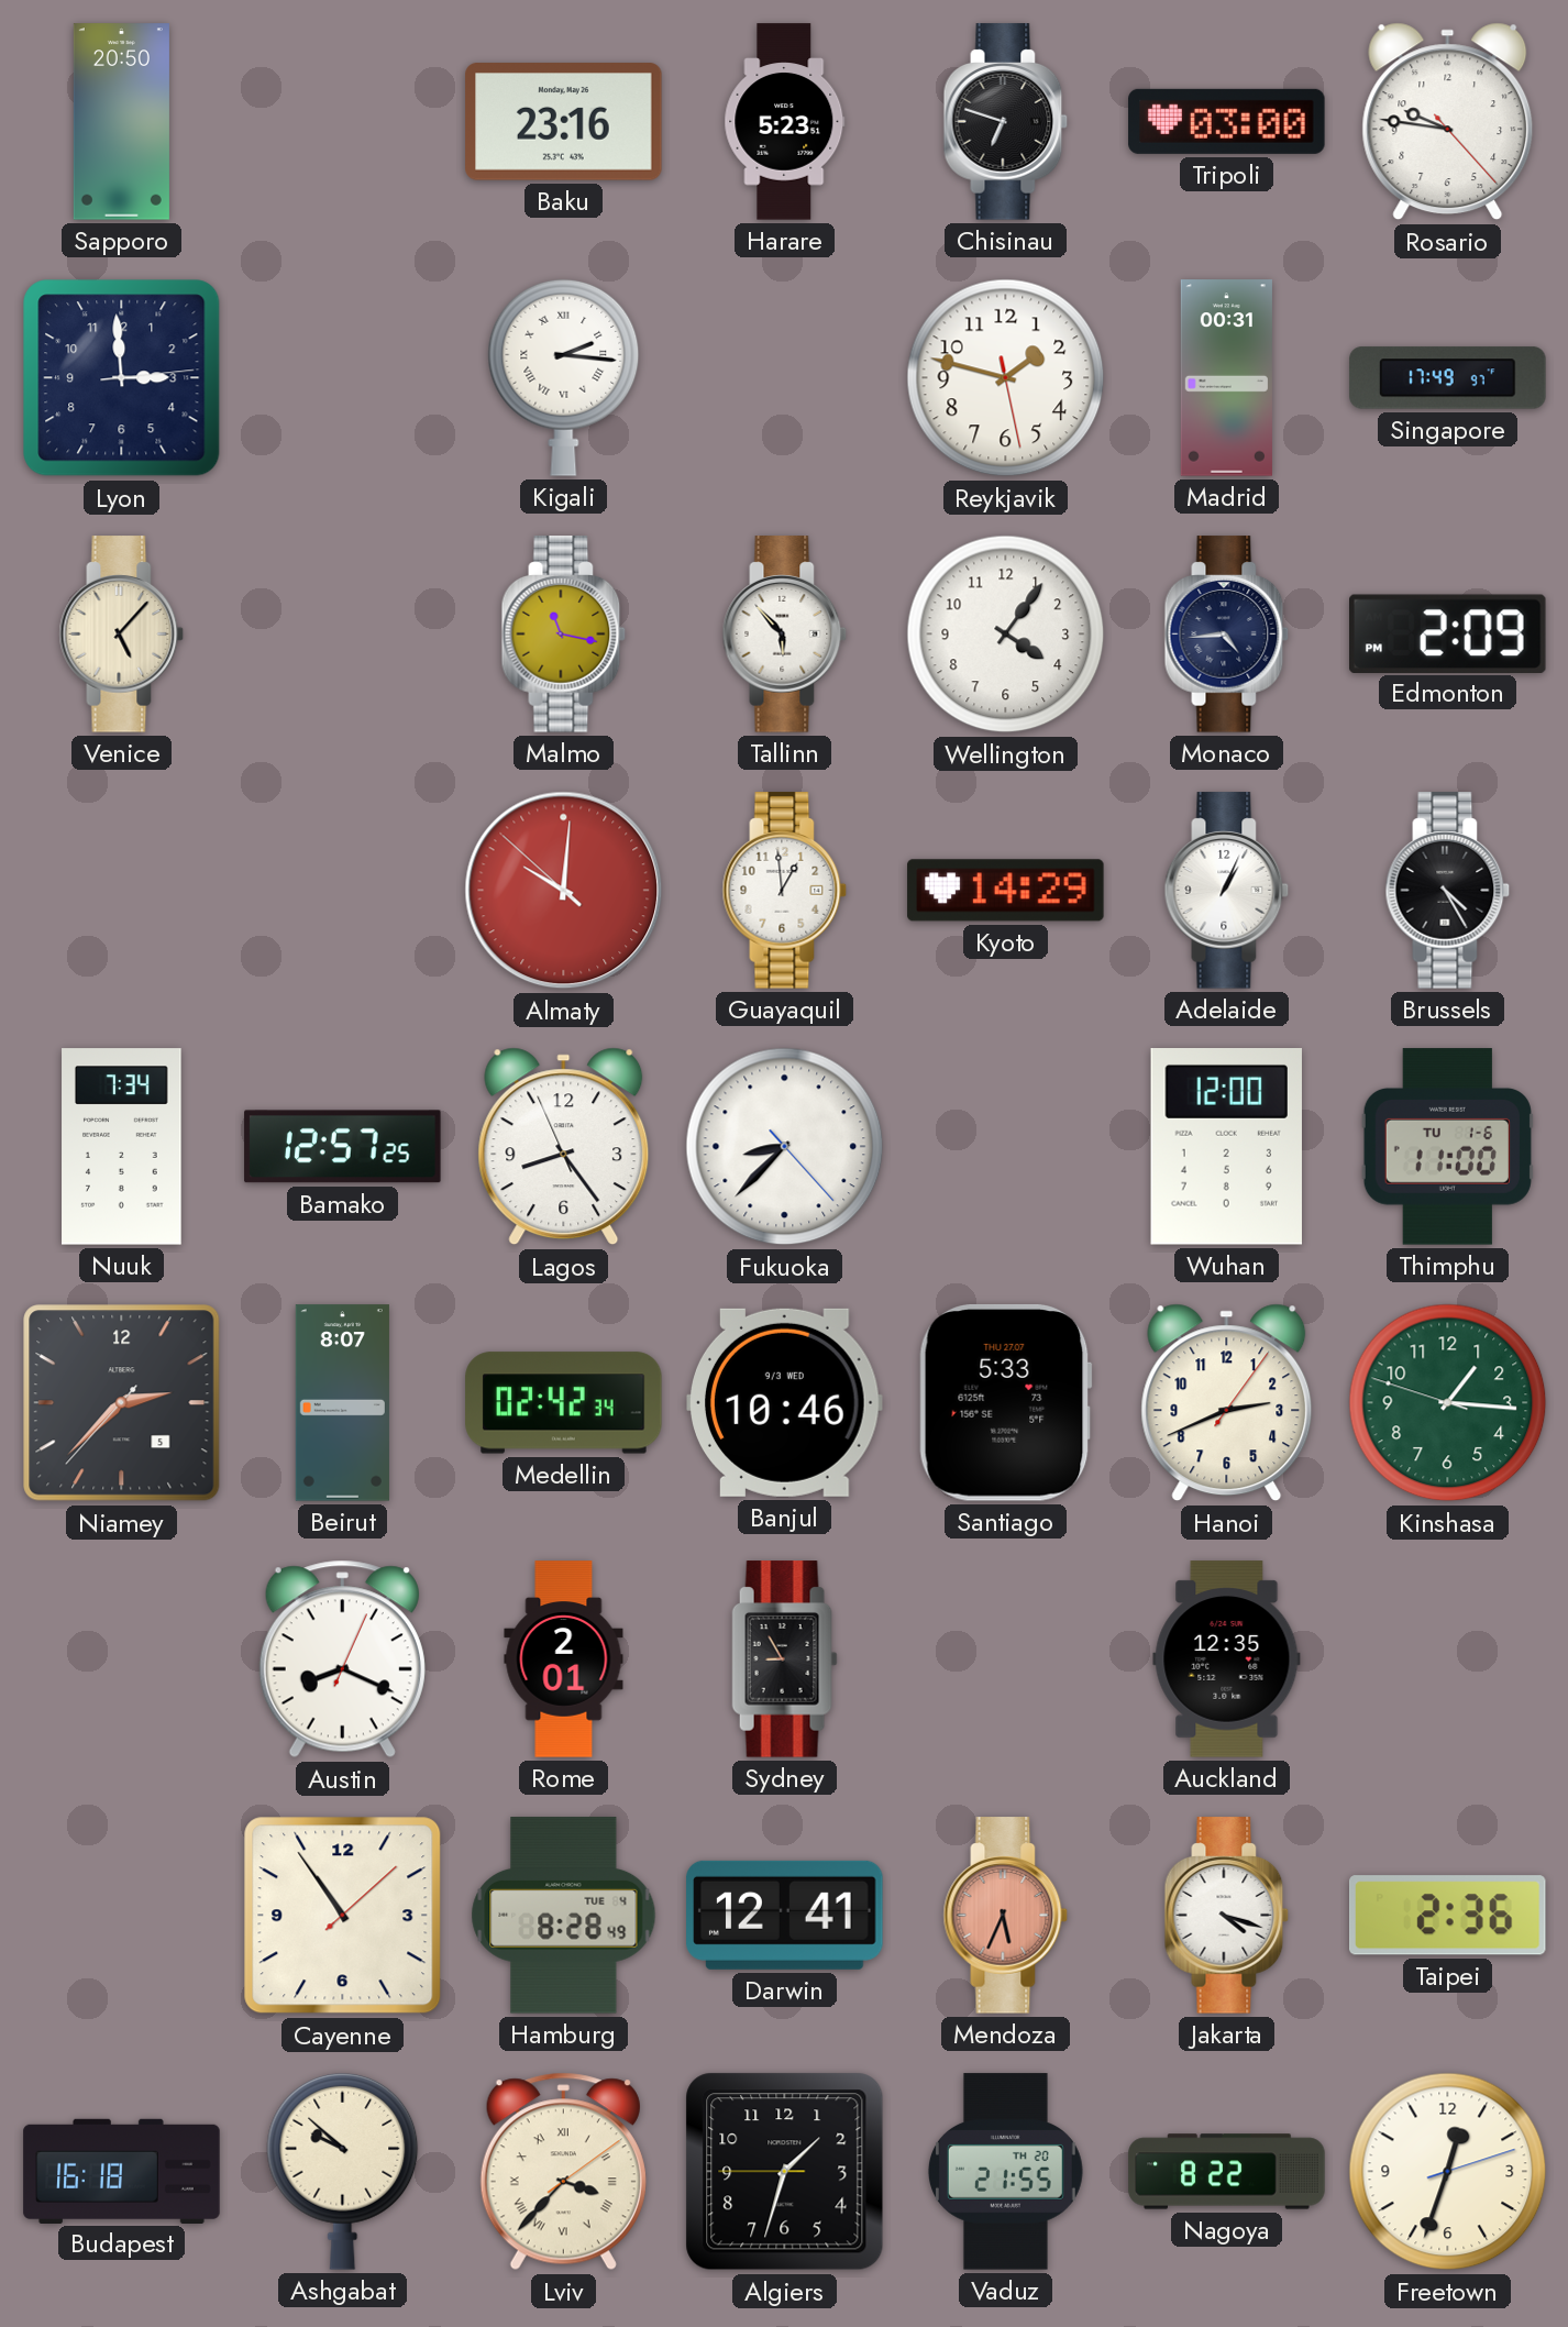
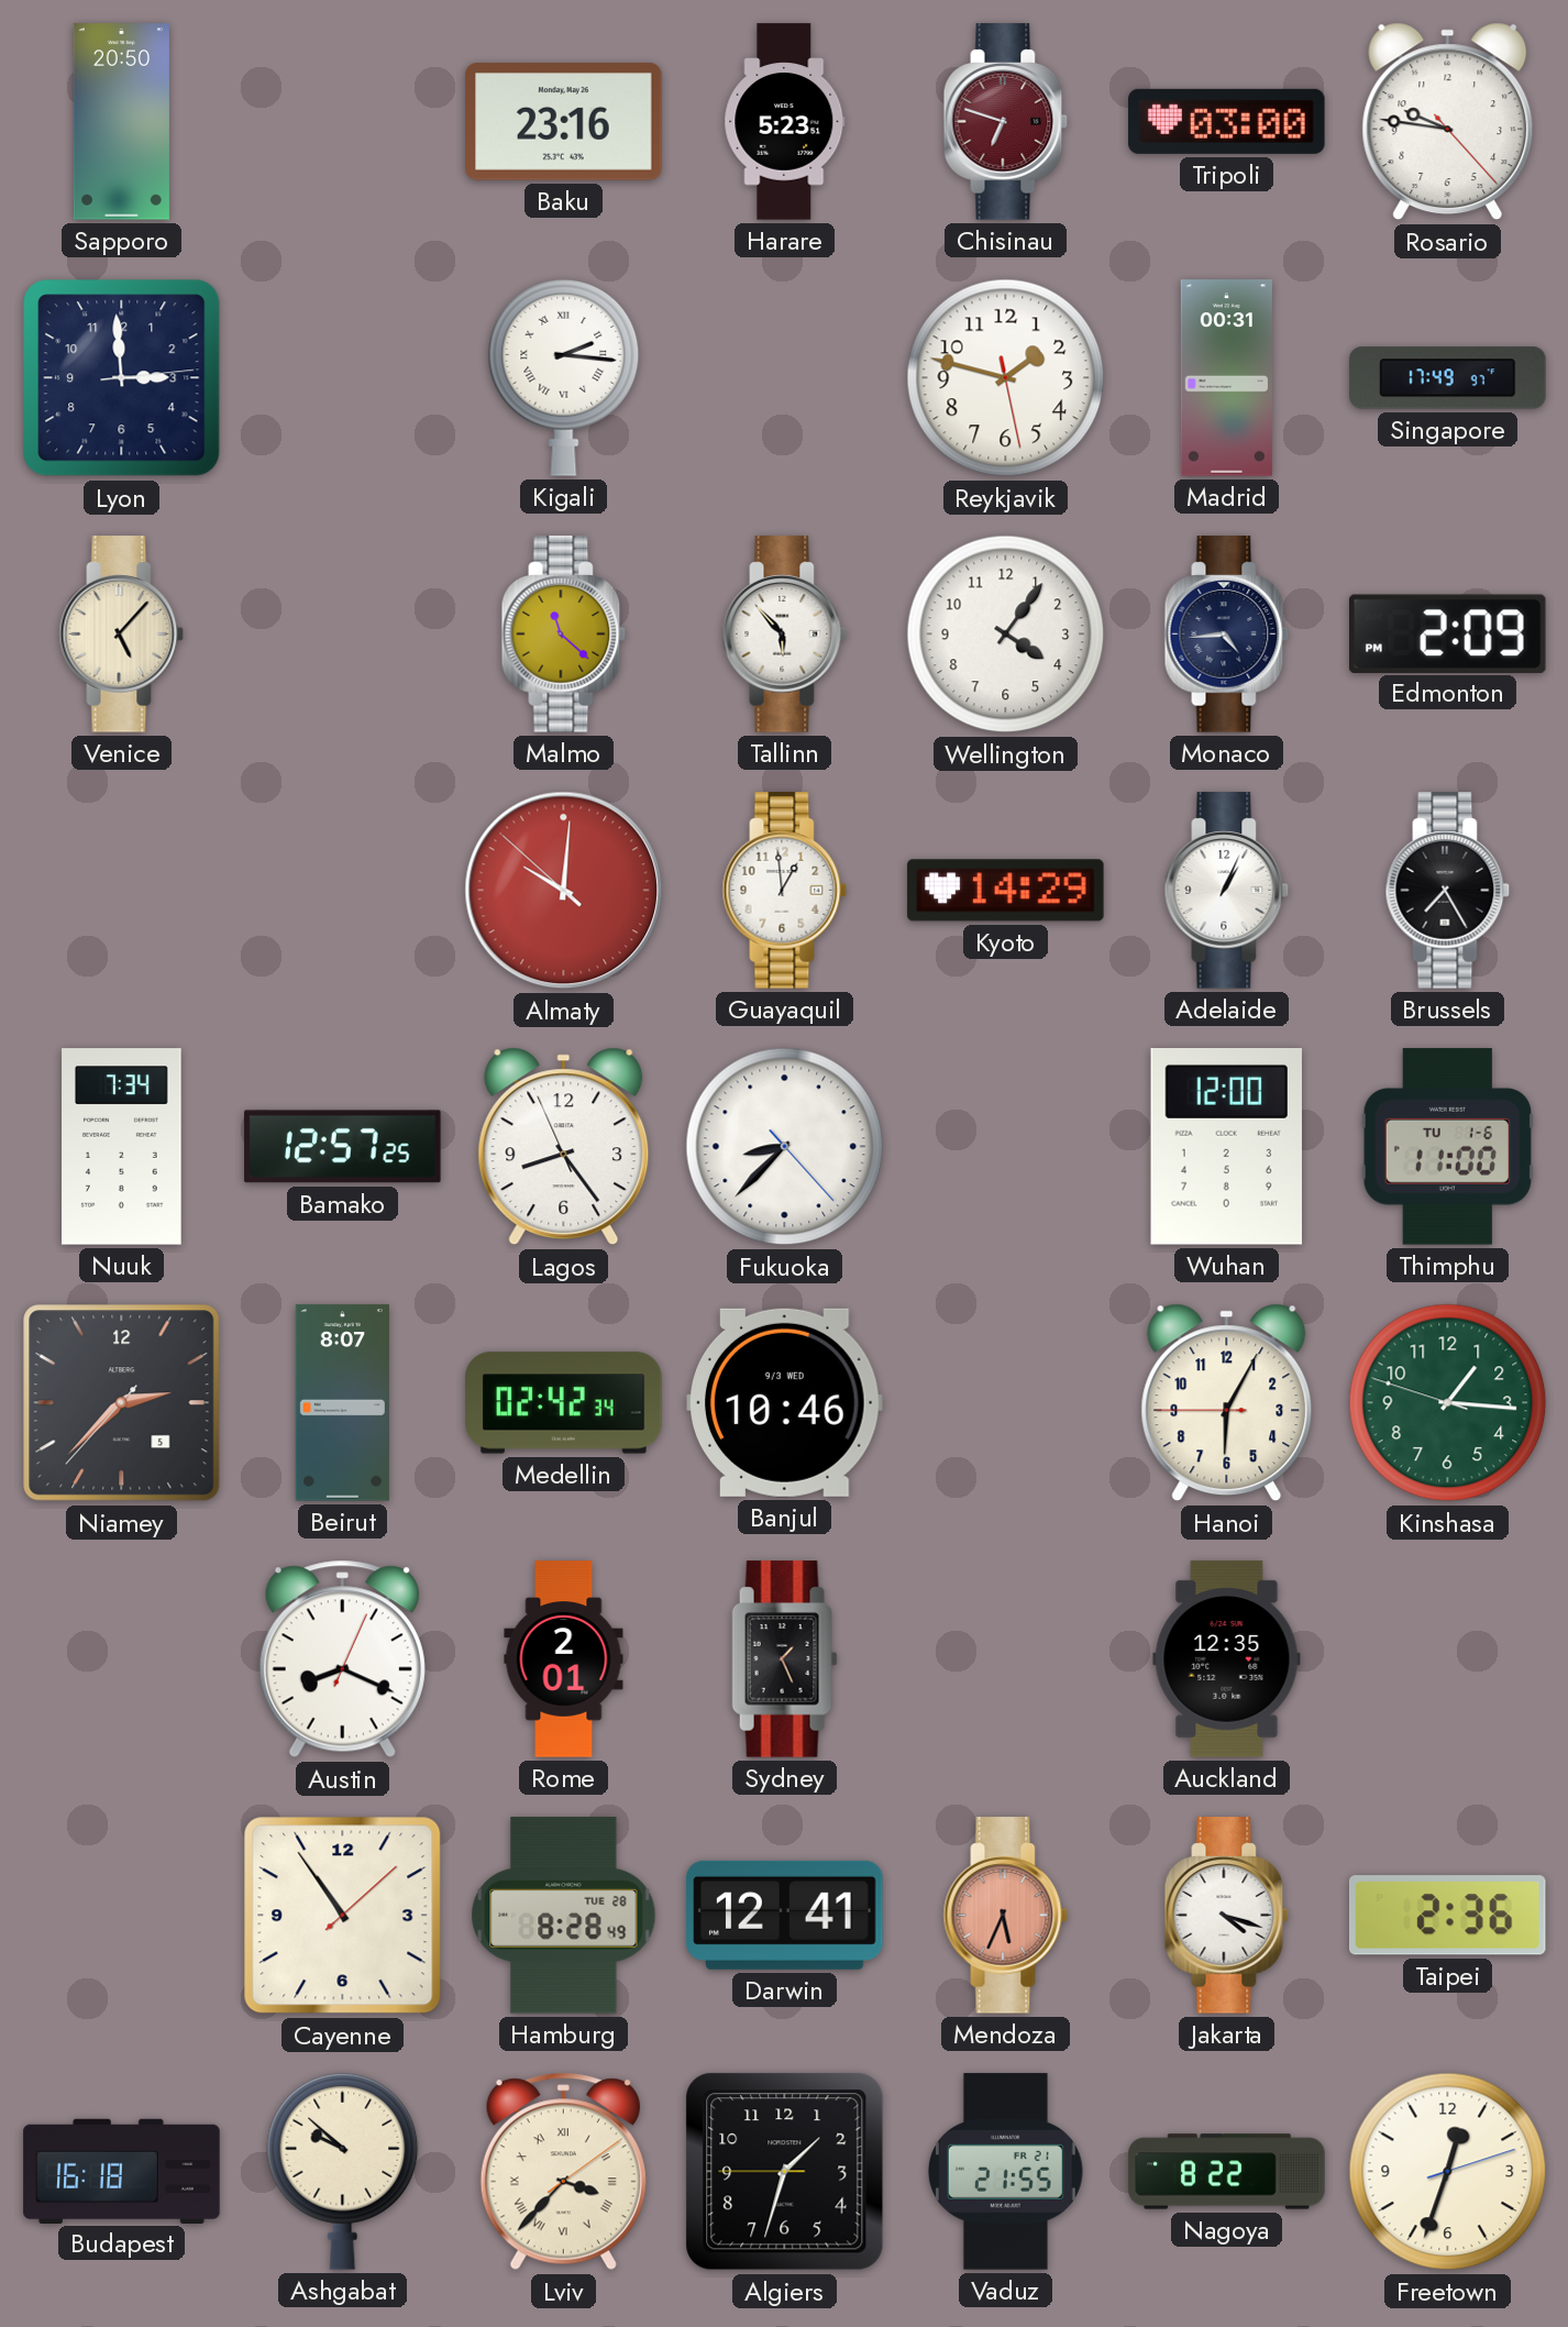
Chisinau dial: black -> burgundy
Malmo: 11:17 -> 11:22
Brussels: 4:25 -> 7:25
Santiago: 5:33 -> none
Hanoi: 2:41 -> 6:04
Sydney: 8:55 -> 1:26
Hamburg date: TUE 4 -> TUE 28
Vaduz date: TH 20 -> FR 21
